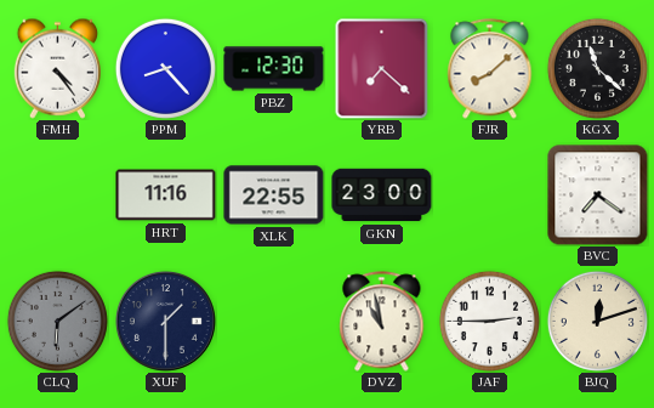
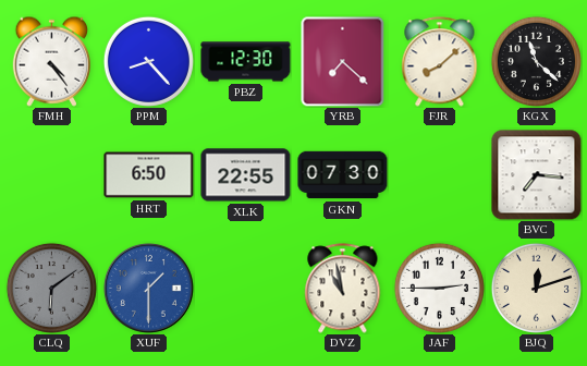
HRT: 11:16 -> 6:50
GKN: 23:00 -> 07:30
BVC: 7:21 -> 7:16
XUF dial: navy -> blue
